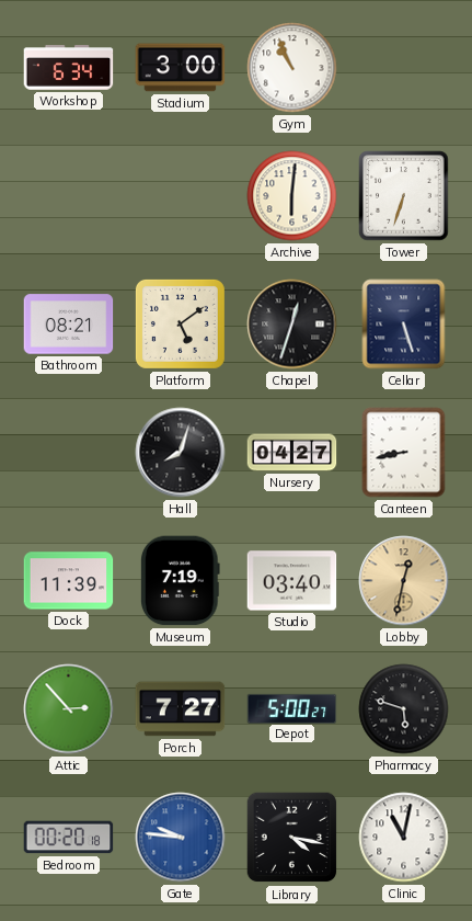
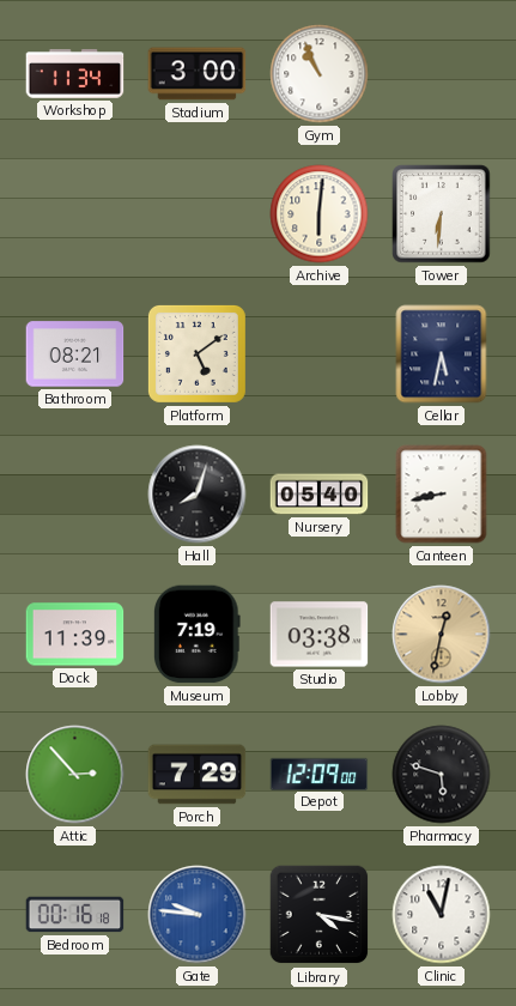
Workshop: 6:34 -> 11:34
Tower: 6:33 -> 6:31
Chapel: 12:33 -> none
Cellar: 5:27 -> 5:32
Nursery: 04:27 -> 05:40
Studio: 03:40 -> 03:38
Porch: 7:27 -> 7:29
Depot: 5:00 -> 12:09
Bedroom: 00:20 -> 00:16
